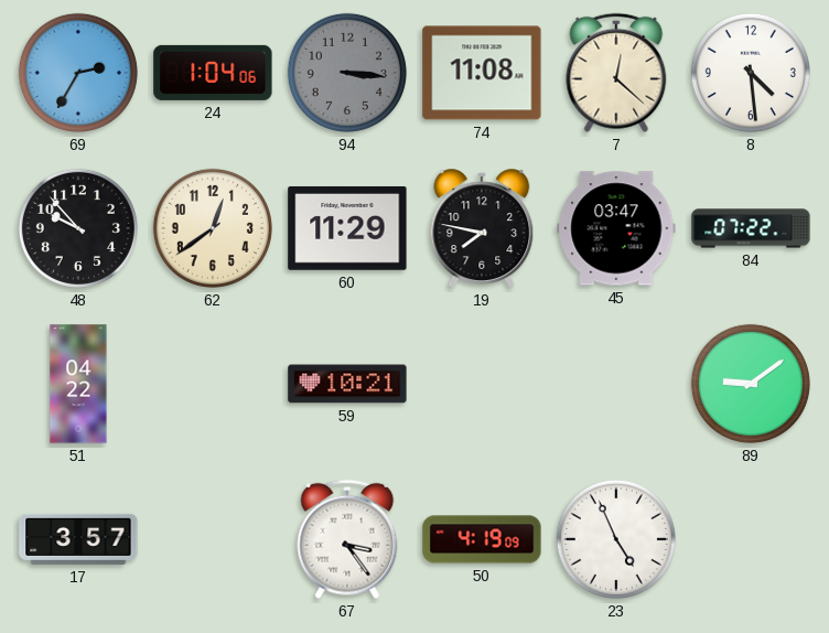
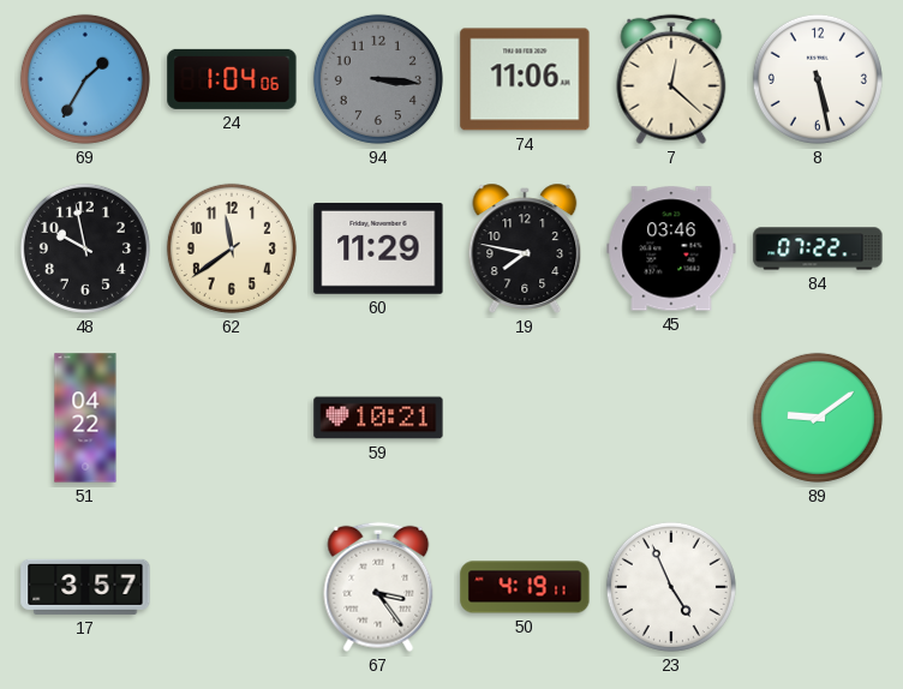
69: 2:35 -> 1:35
74: 11:08 -> 11:06
8: 4:29 -> 5:28
48: 9:53 -> 9:58
62: 12:39 -> 11:39
45: 03:47 -> 03:46
50: 4:19:09 -> 4:19:11
